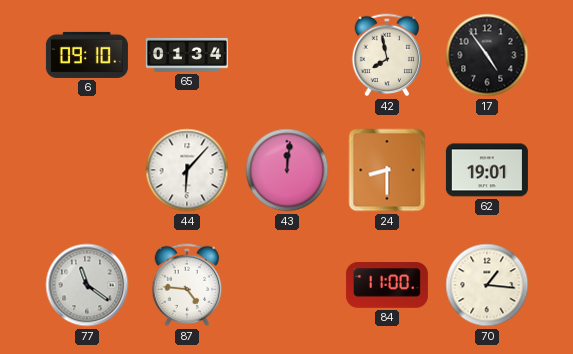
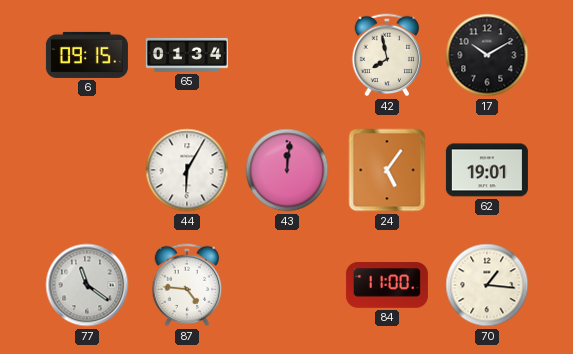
6: 09:10 -> 09:15
17: 4:54 -> 10:10
44: 6:07 -> 6:05
24: 8:30 -> 5:06
